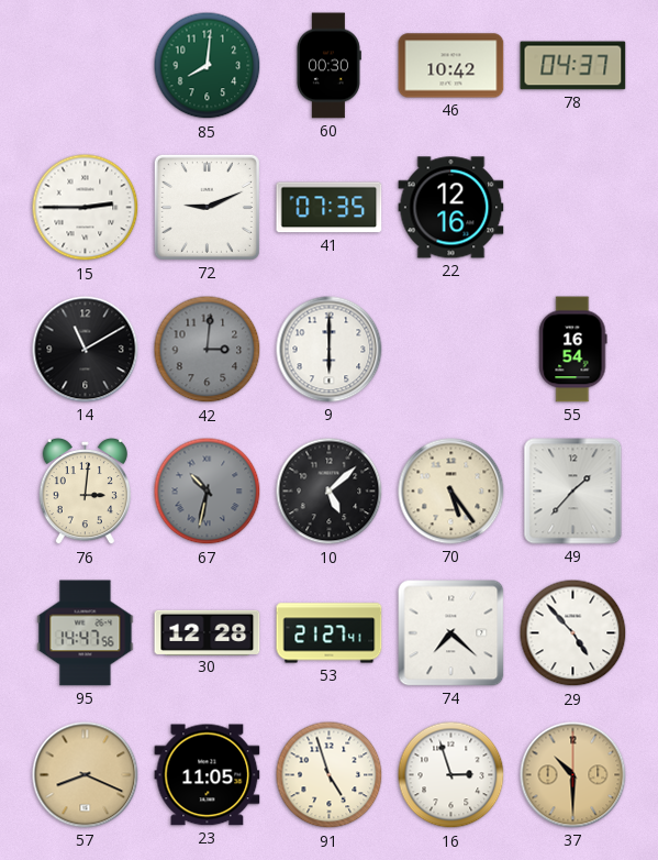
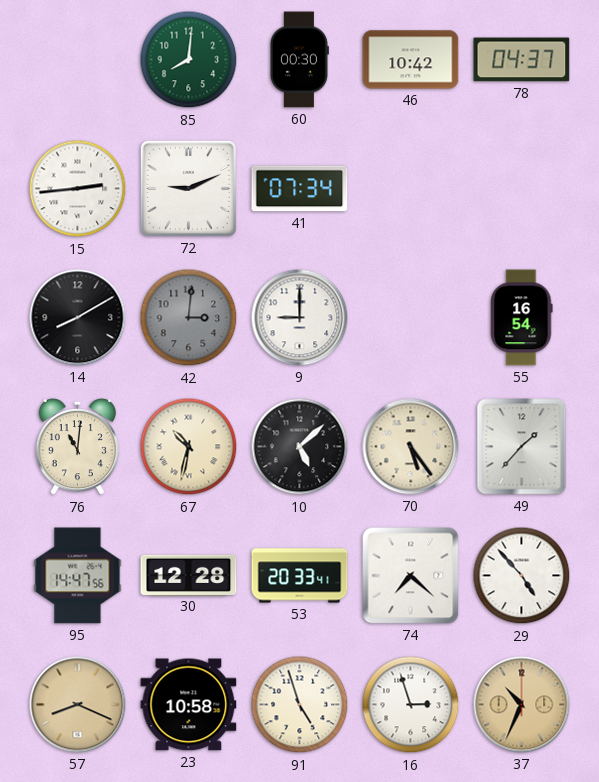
15: 2:45 -> 2:44
41: 07:35 -> 07:34
22: 12:16 -> none
14: 11:10 -> 8:10
9: 6:00 -> 9:00
76: 3:01 -> 11:01
67 dial: grey -> cream
53: 21:27 -> 20:33
23: 11:05 -> 10:58
37: 10:30 -> 10:34
